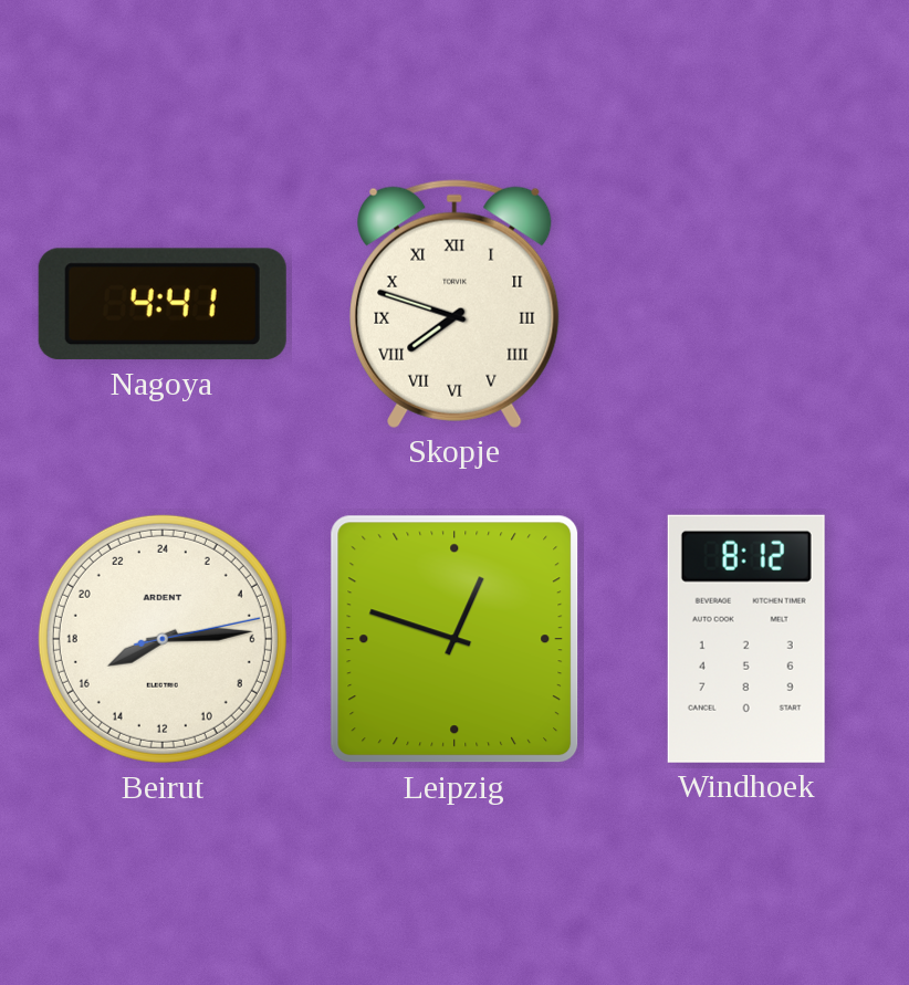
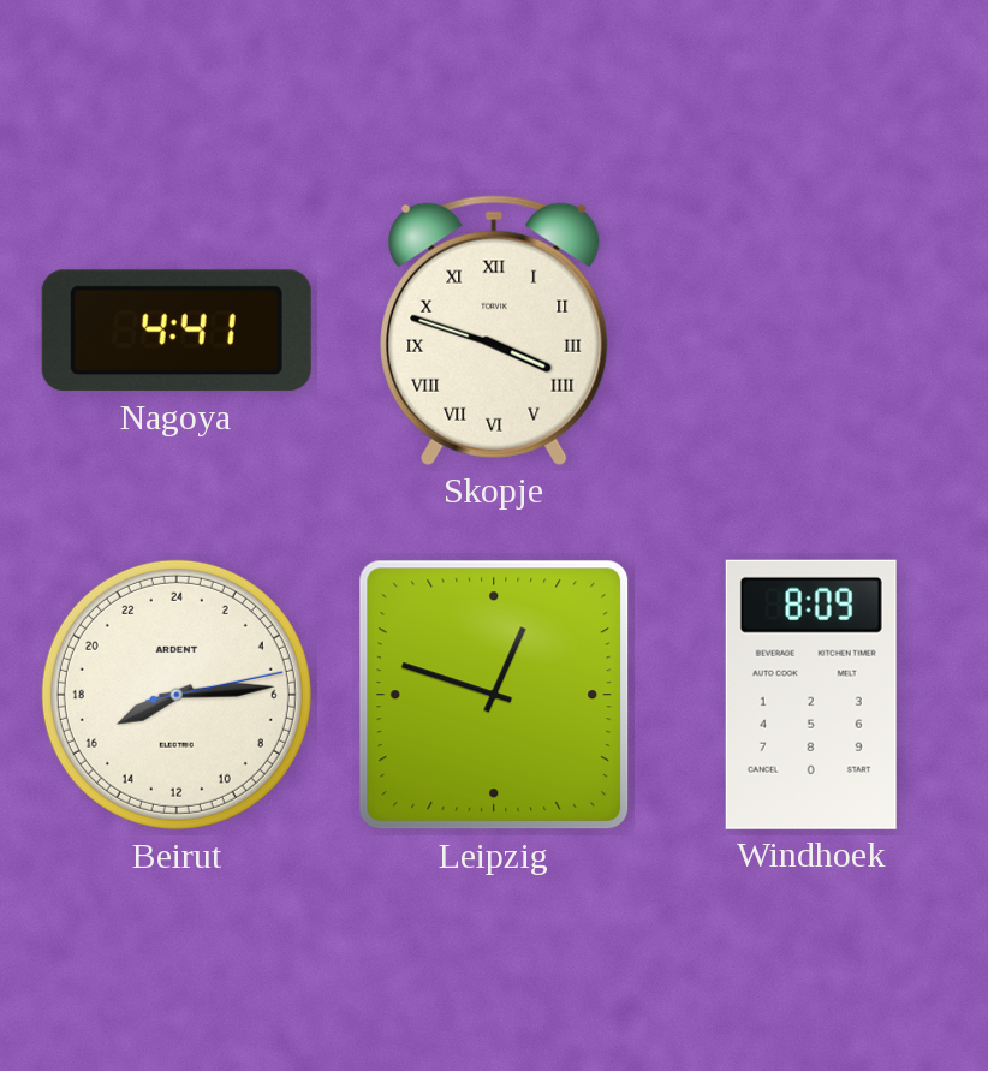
Skopje: 7:48 -> 3:48
Windhoek: 8:12 -> 8:09
